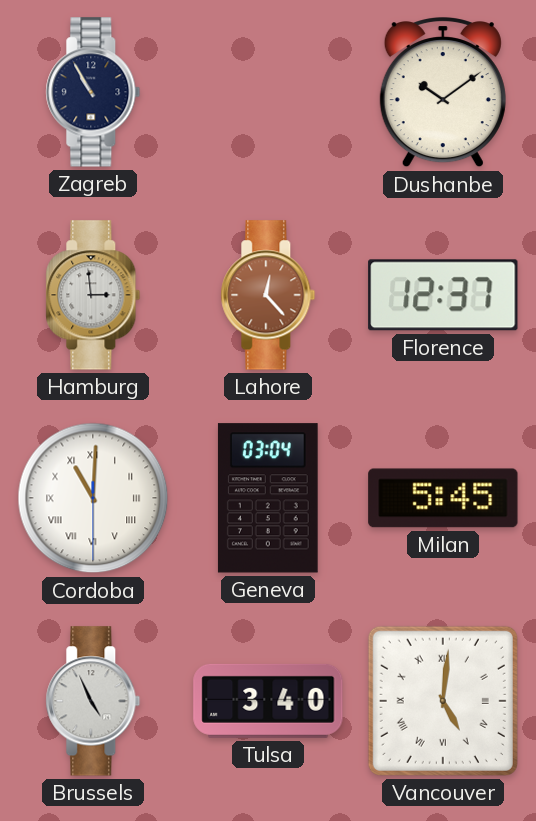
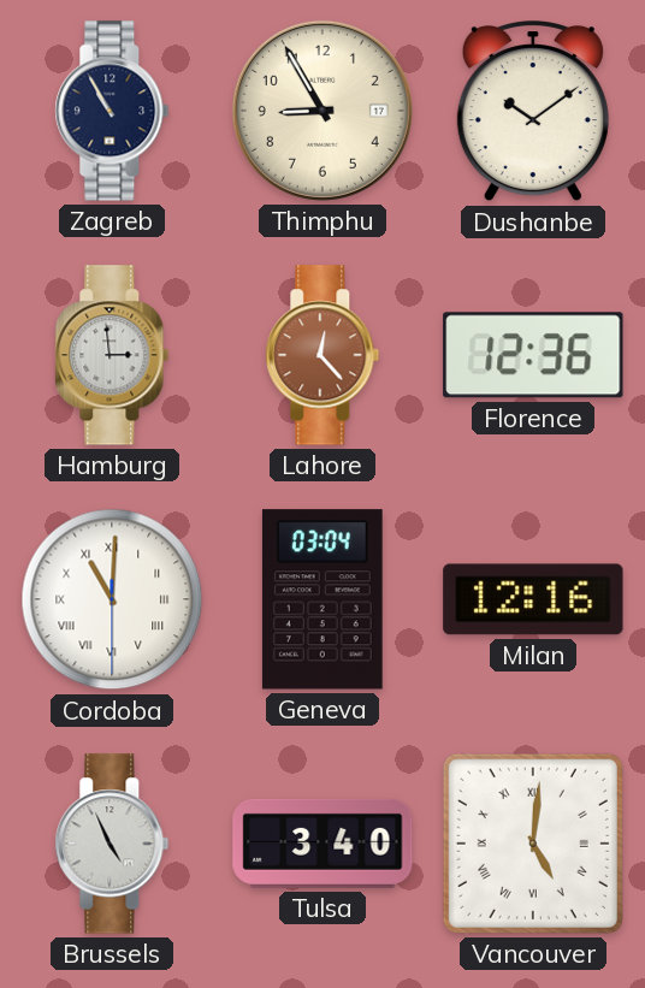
Thimphu: none -> 8:55
Florence: 12:37 -> 12:36
Milan: 5:45 -> 12:16
